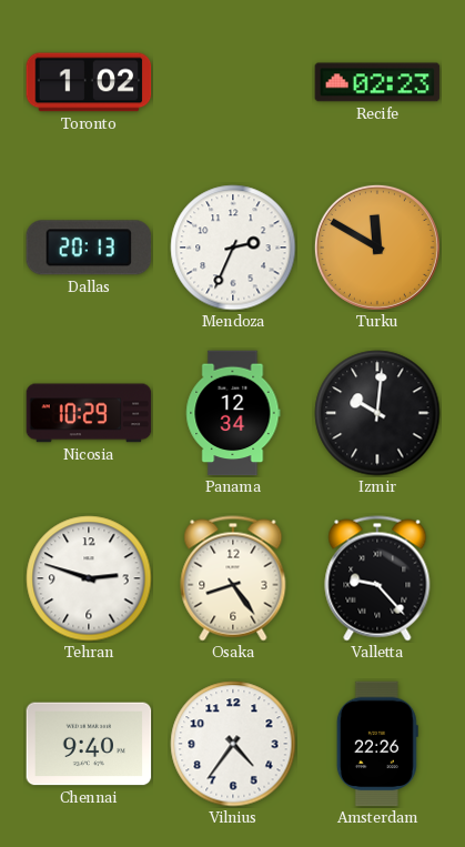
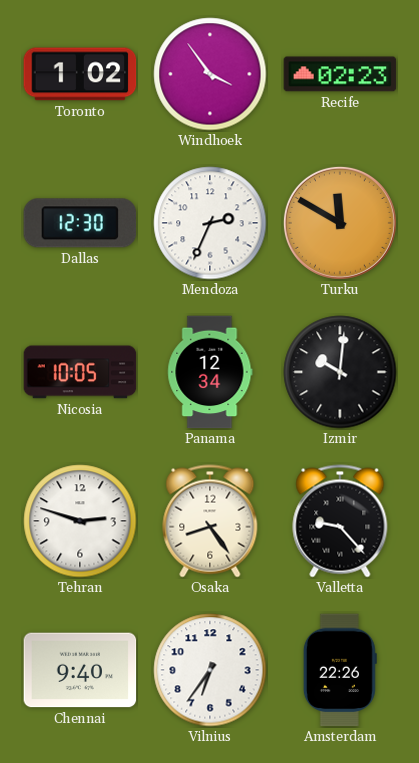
Windhoek: none -> 3:54
Dallas: 20:13 -> 12:30
Nicosia: 10:29 -> 10:05
Vilnius: 4:36 -> 6:36
